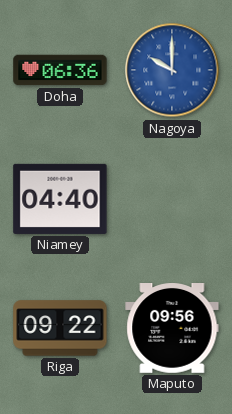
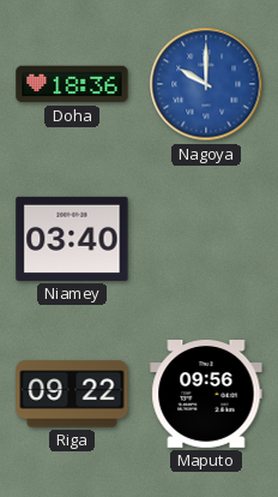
Doha: 06:36 -> 18:36
Niamey: 04:40 -> 03:40
